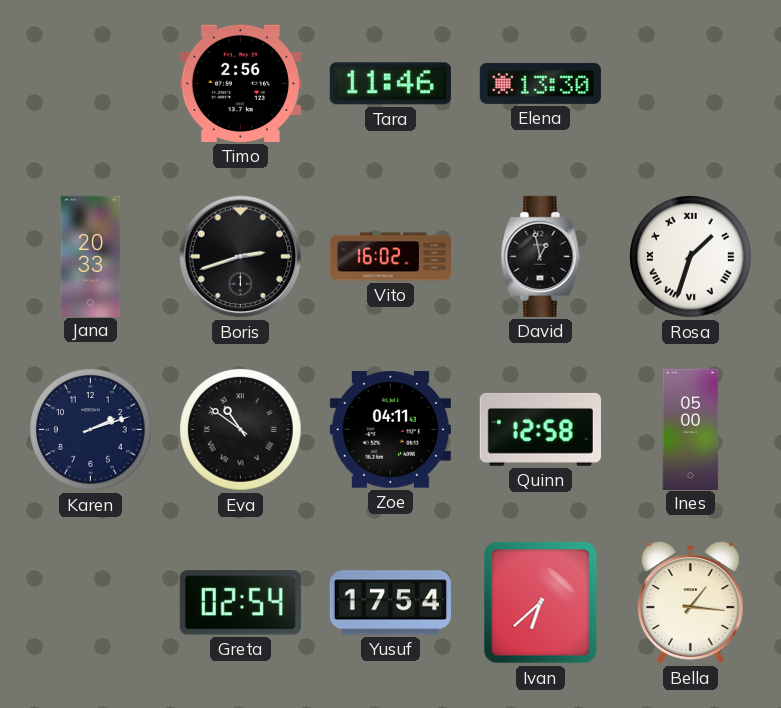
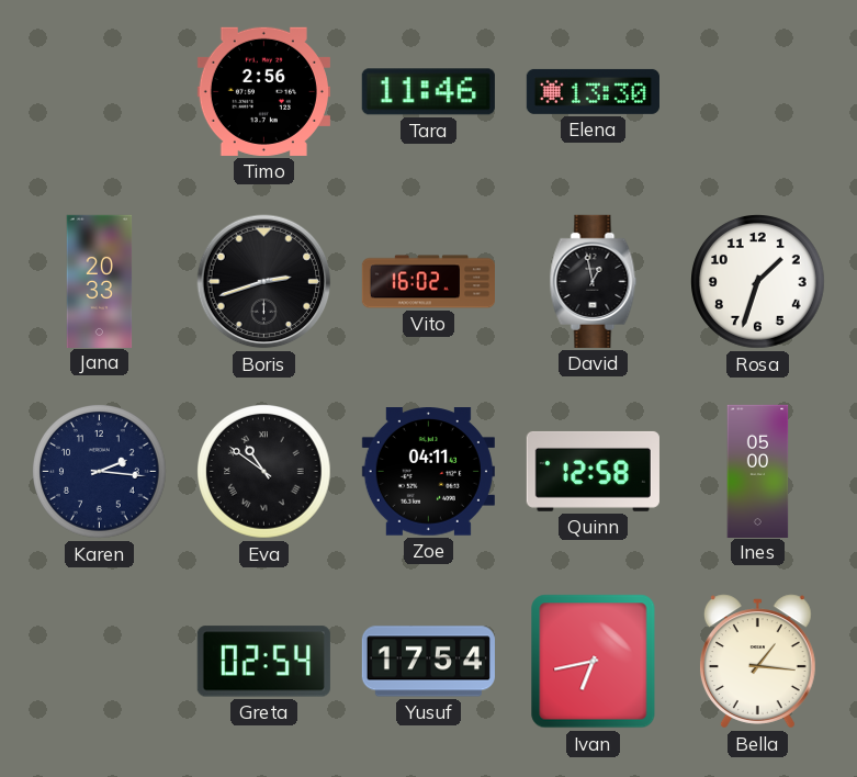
Rosa numerals: Roman -> Arabic
Karen: 2:12 -> 2:16
Ivan: 6:38 -> 6:43
